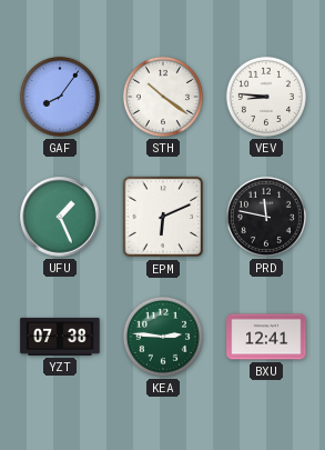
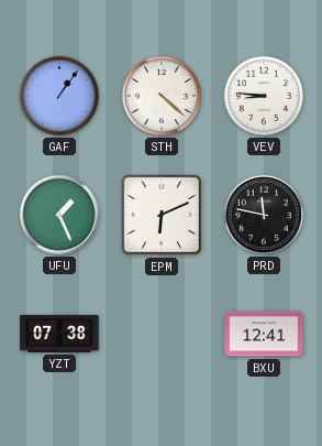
GAF: 8:06 -> 1:06
STH: 10:21 -> 4:22
KEA: 2:46 -> none
